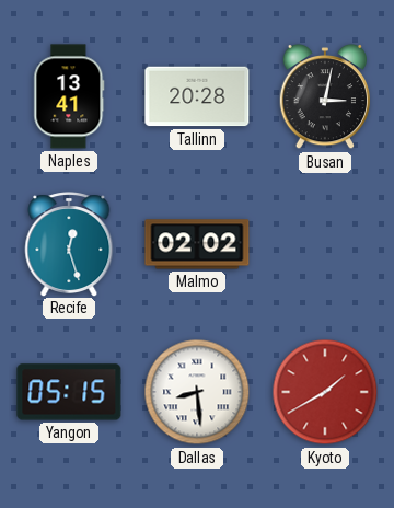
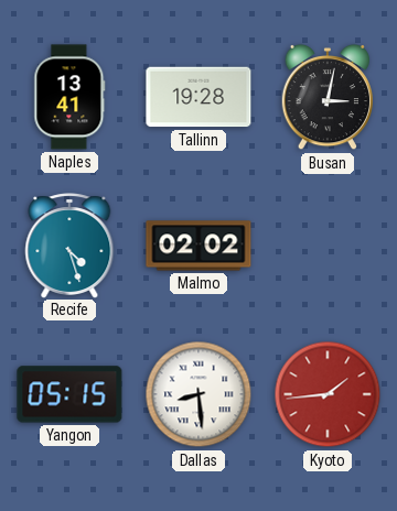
Tallinn: 20:28 -> 19:28
Recife: 12:27 -> 4:27
Kyoto: 1:40 -> 1:44
